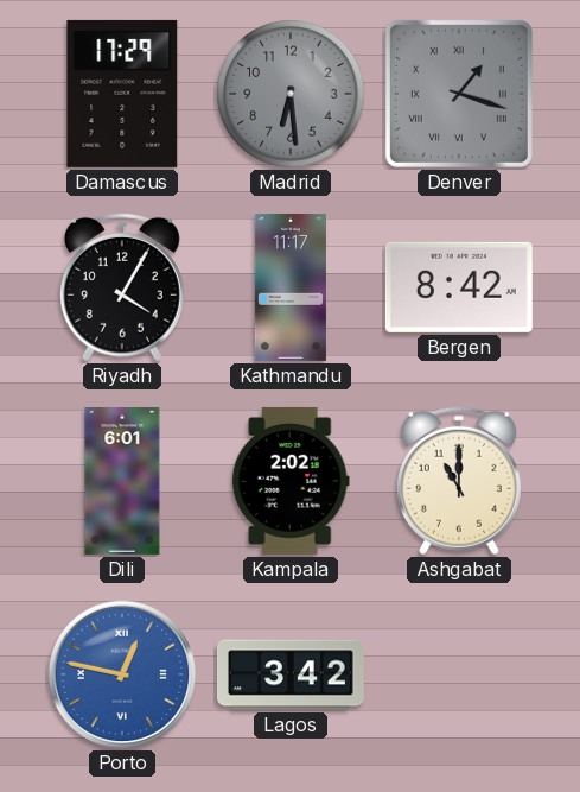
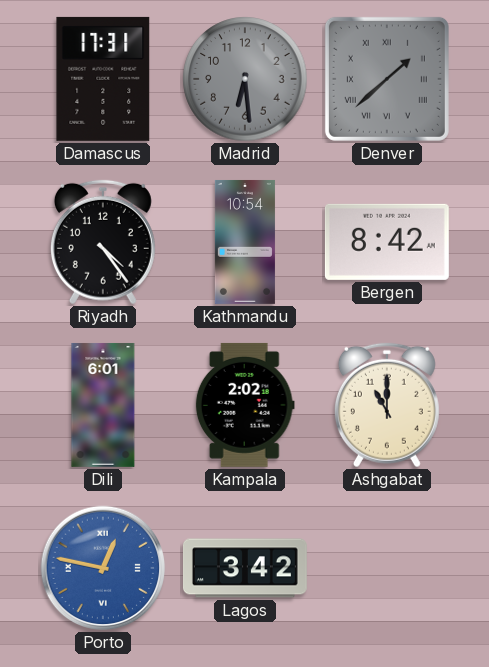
Damascus: 17:29 -> 17:31
Denver: 1:18 -> 1:38
Riyadh: 4:05 -> 4:24
Kathmandu: 11:17 -> 10:54
